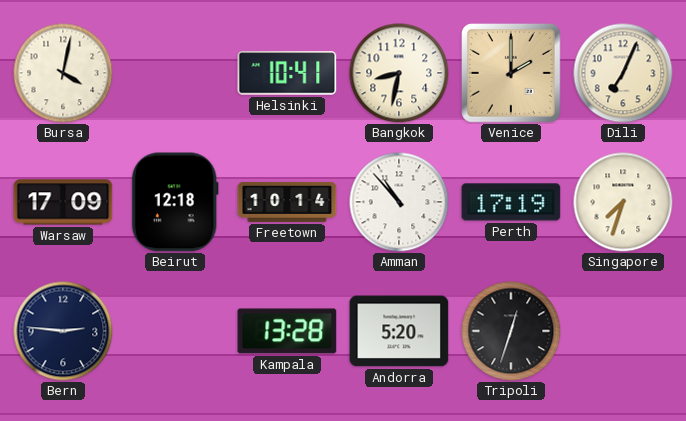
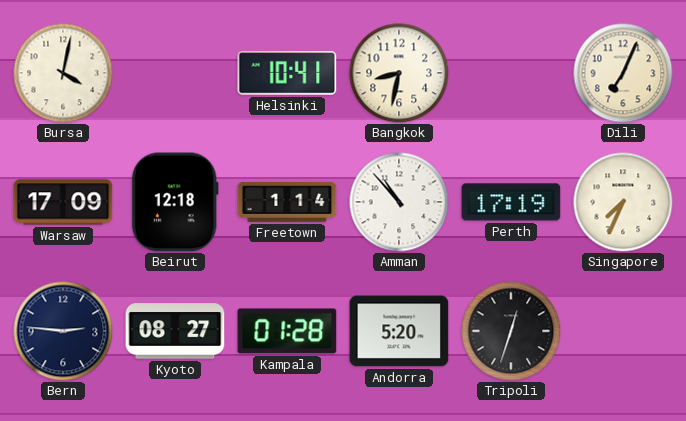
Venice: 2:00 -> none
Freetown: 10:14 -> 1:14
Singapore: 7:33 -> 7:34
Kyoto: none -> 08:27
Kampala: 13:28 -> 01:28
